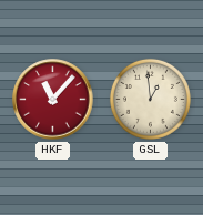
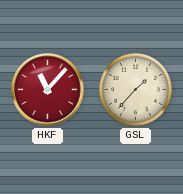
GSL: 12:59 -> 1:37
